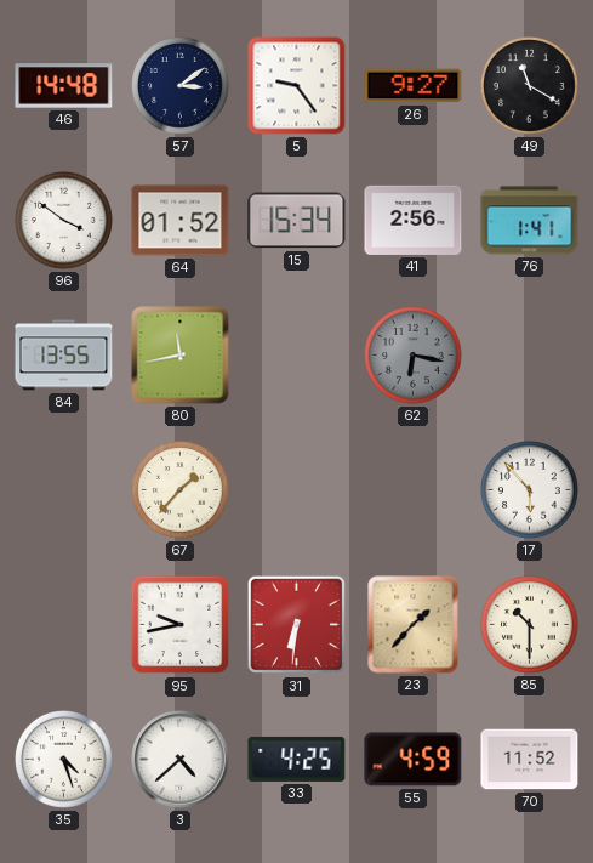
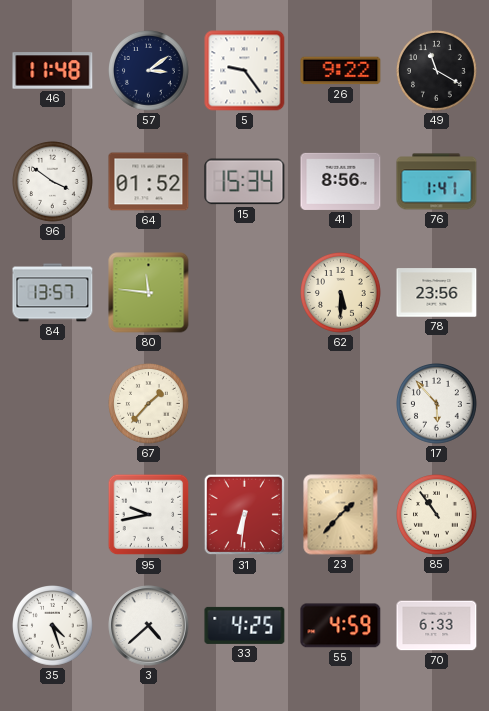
46: 14:48 -> 11:48
26: 9:27 -> 9:22
41: 2:56 -> 8:56
84: 13:55 -> 13:57
80: 11:43 -> 11:46
62: 6:17 -> 5:30
62 dial: grey -> cream
78: none -> 23:56
85: 10:30 -> 10:54
70: 11:52 -> 6:33
